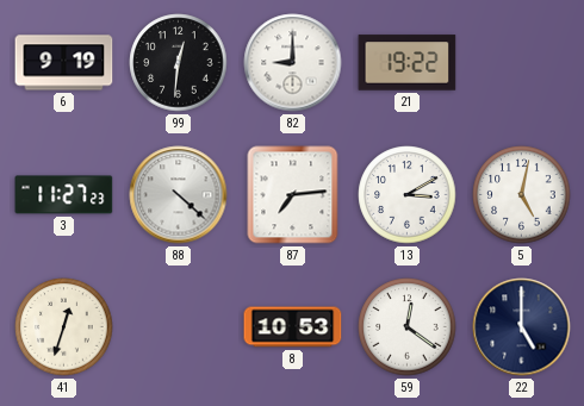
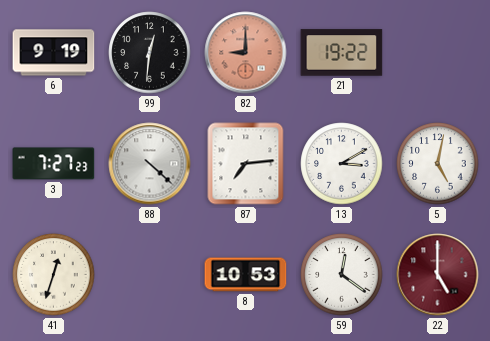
82 dial: white -> salmon
3: 11:27 -> 7:27
22 dial: navy -> burgundy
